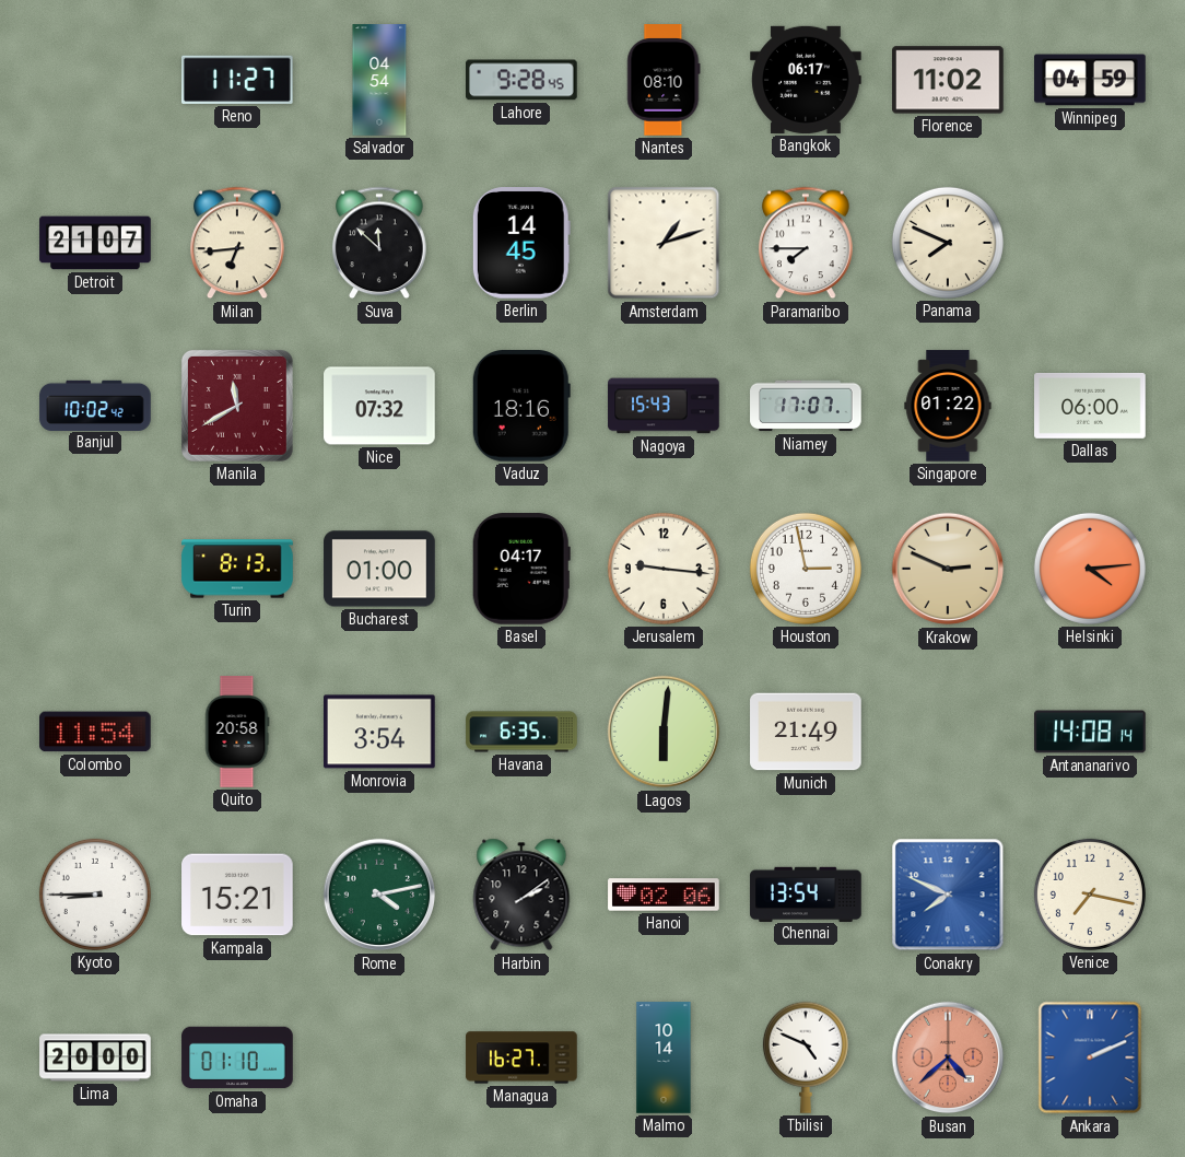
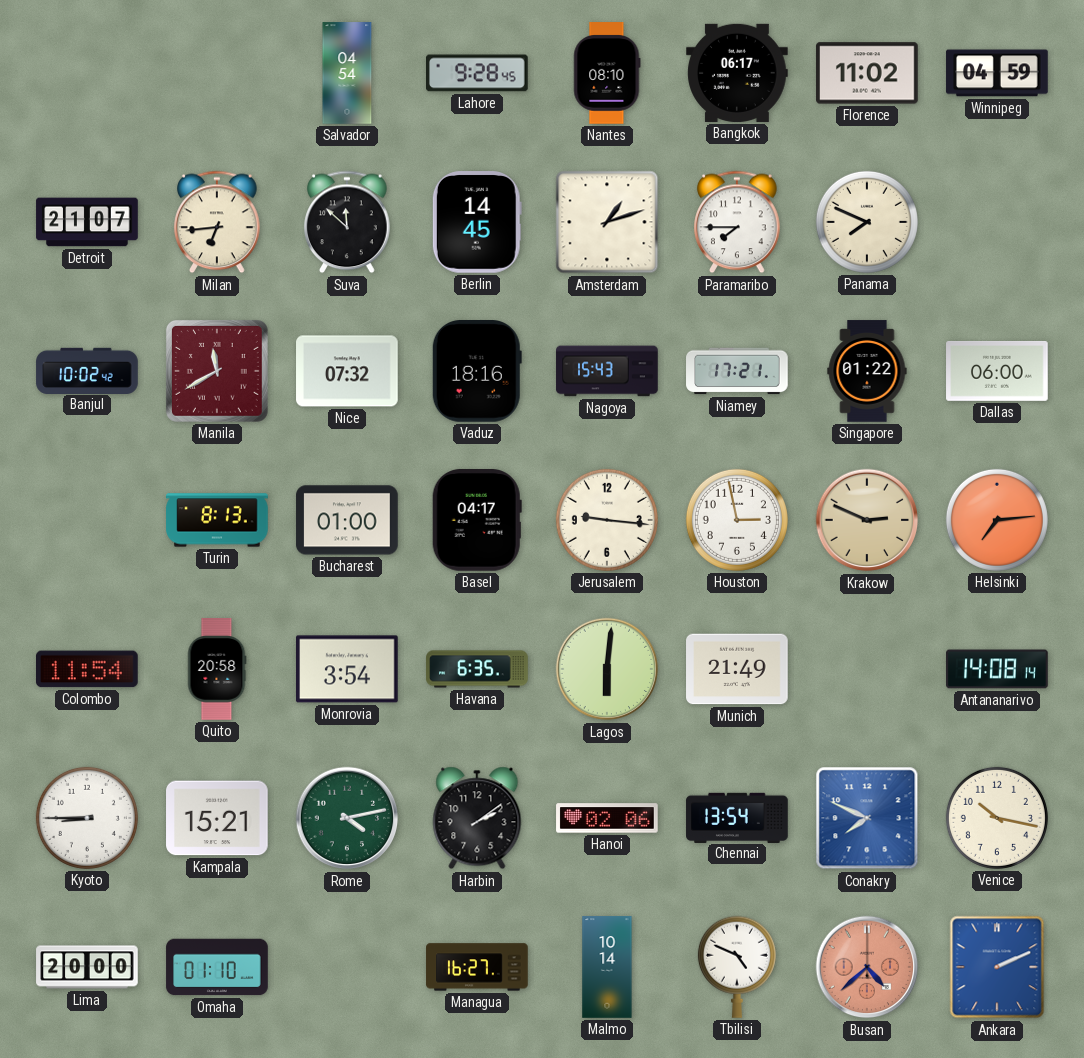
Reno: 11:27 -> none
Niamey: 17:07 -> 17:21
Helsinki: 4:14 -> 7:14
Venice: 7:17 -> 10:17
